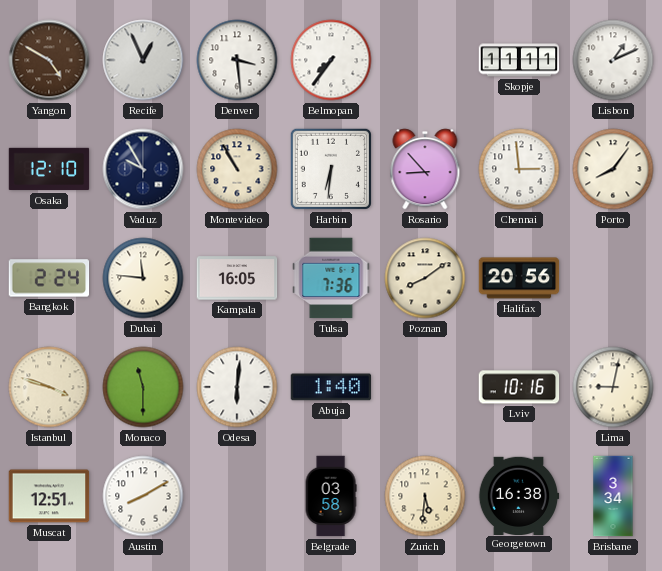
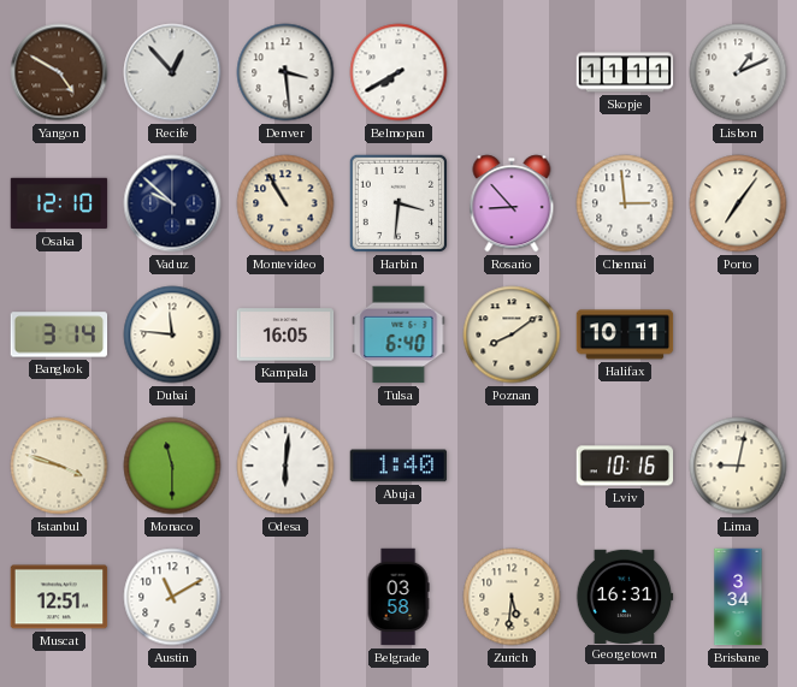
Recife: 12:56 -> 12:53
Belmopan: 7:36 -> 7:40
Vaduz: 9:55 -> 9:52
Harbin: 6:31 -> 3:31
Porto: 8:06 -> 7:06
Bangkok: 2:24 -> 3:14
Tulsa: 7:36 -> 6:40
Halifax: 20:56 -> 10:11
Austin: 8:10 -> 11:10
Georgetown: 16:38 -> 16:31
